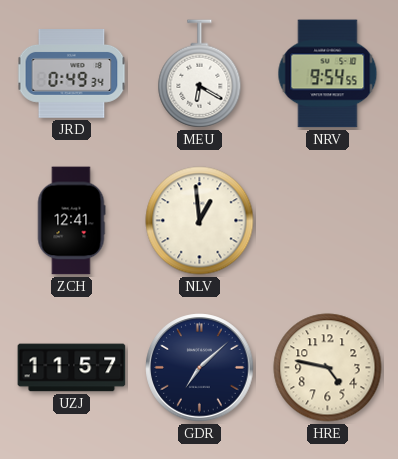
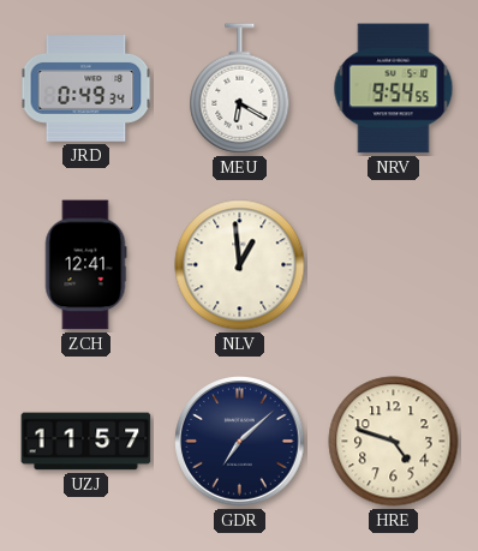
HRE: 4:47 -> 4:48
